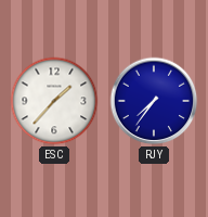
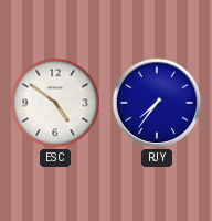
ESC: 1:37 -> 4:51
